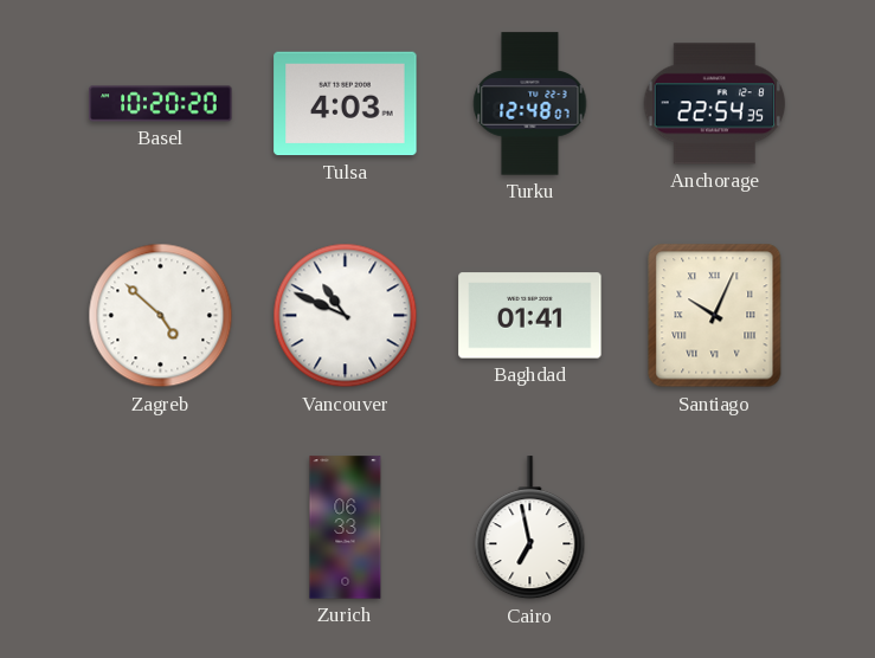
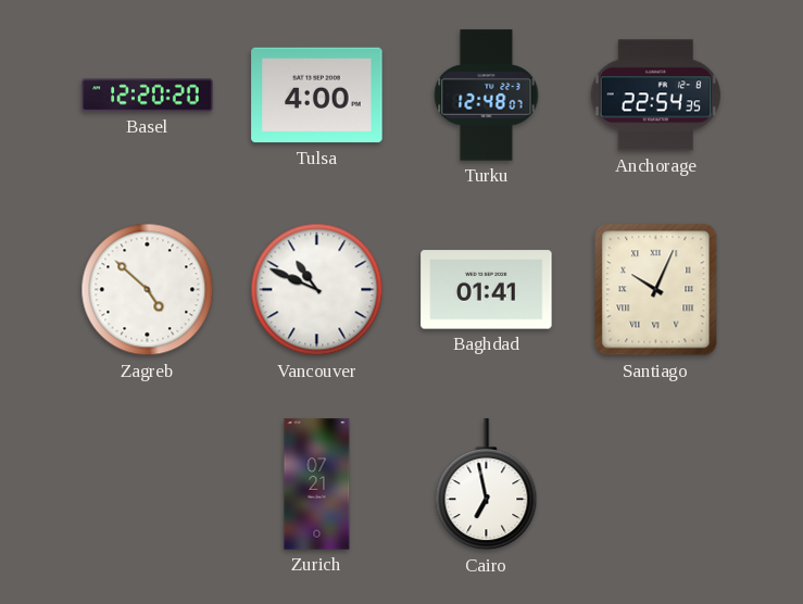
Basel: 10:20 -> 12:20
Tulsa: 4:03 -> 4:00
Zurich: 06:33 -> 07:21
